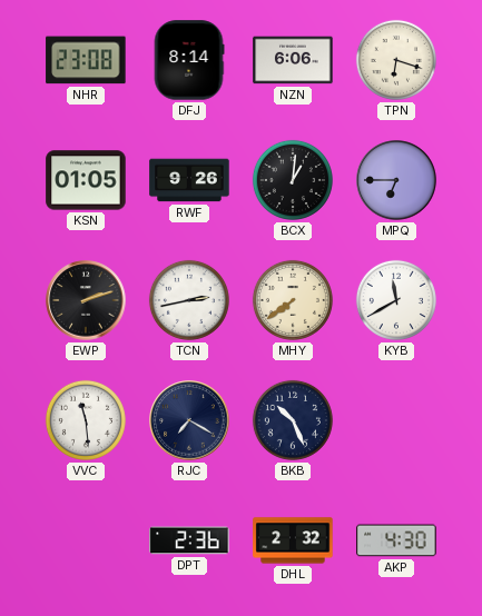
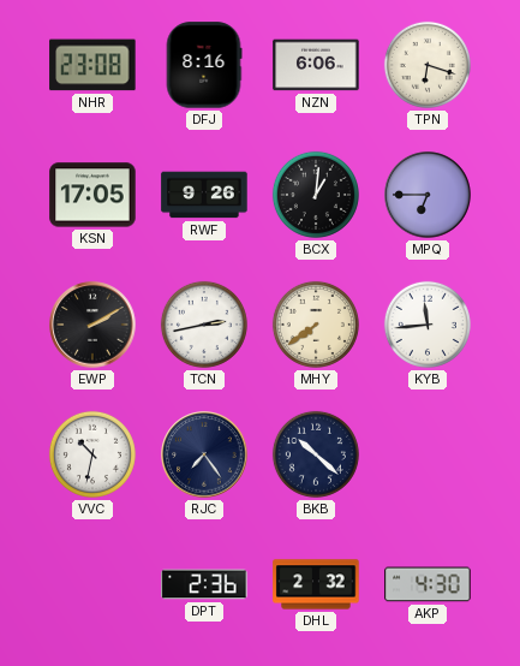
DFJ: 8:14 -> 8:16
KSN: 01:05 -> 17:05
EWP: 2:12 -> 2:10
KYB: 11:40 -> 11:44
VVC: 11:29 -> 10:32
RJC: 7:20 -> 7:24
BKB: 10:26 -> 10:22
